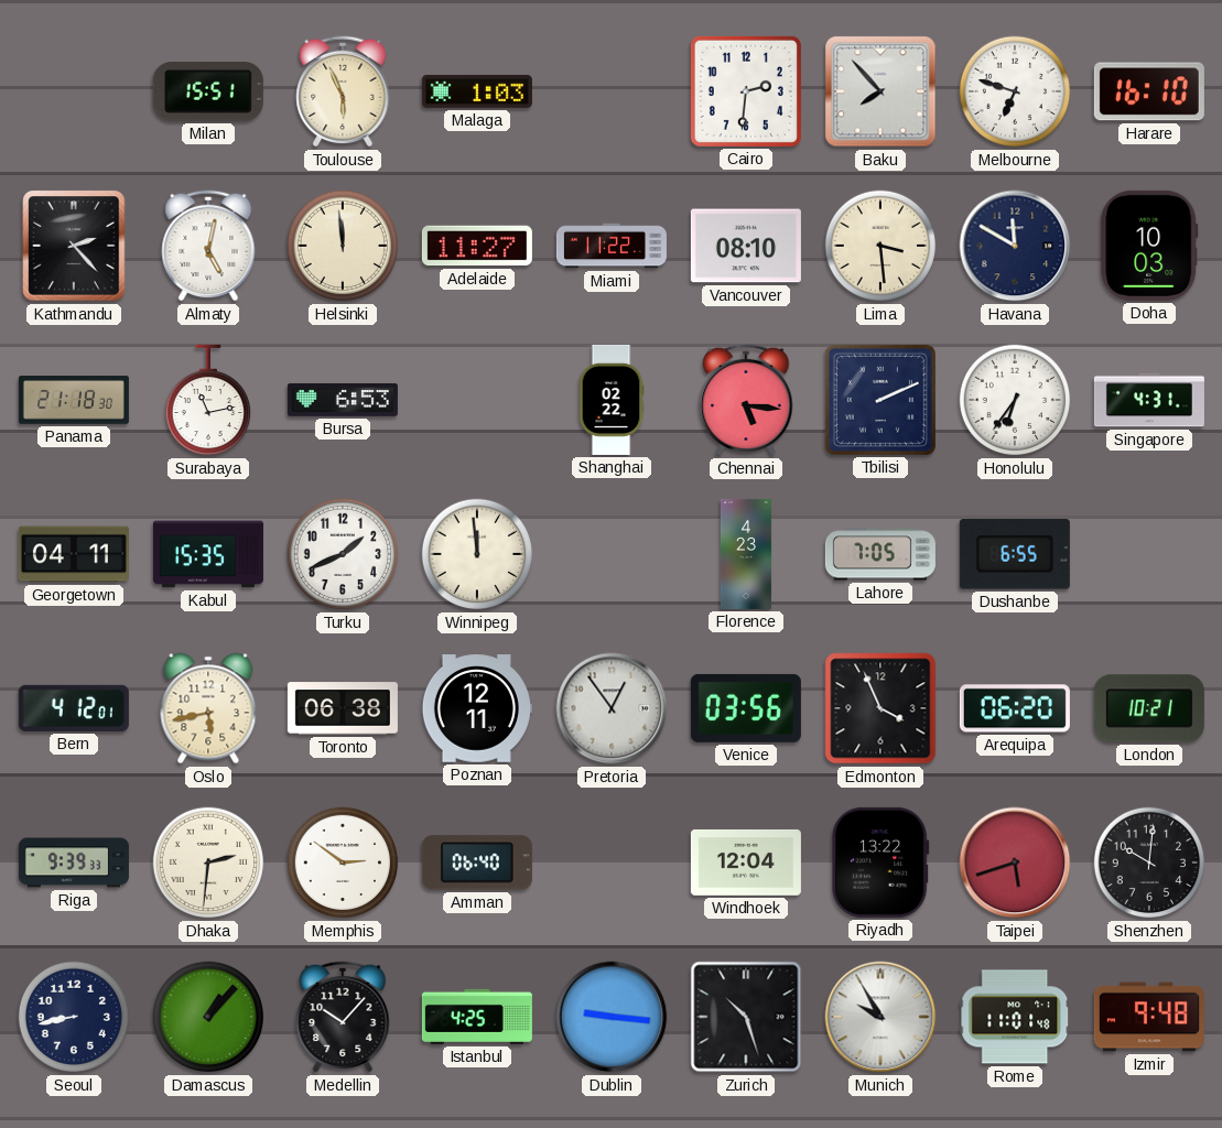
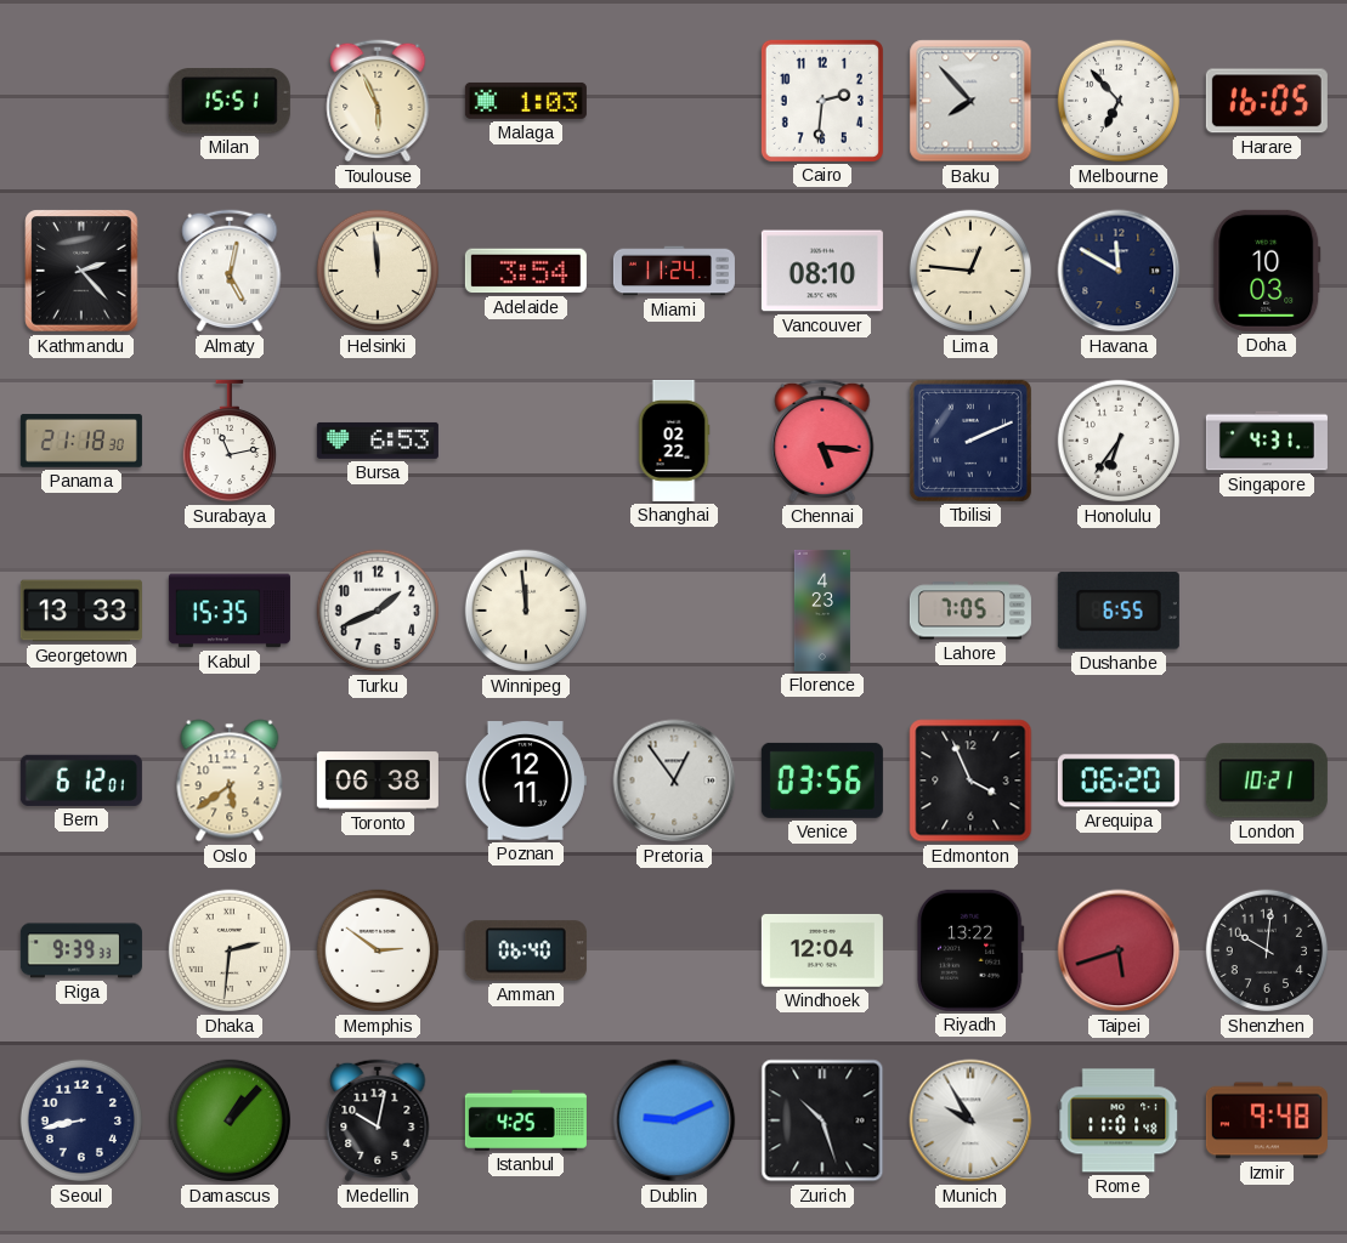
Melbourne: 6:48 -> 6:53
Harare: 16:10 -> 16:05
Adelaide: 11:27 -> 3:54
Miami: 11:22 -> 11:24
Lima: 3:29 -> 12:46
Georgetown: 04:11 -> 13:33
Bern: 4:12 -> 6:12
Oslo: 5:43 -> 5:39
Medellin: 10:07 -> 10:02
Dublin: 9:16 -> 9:11
